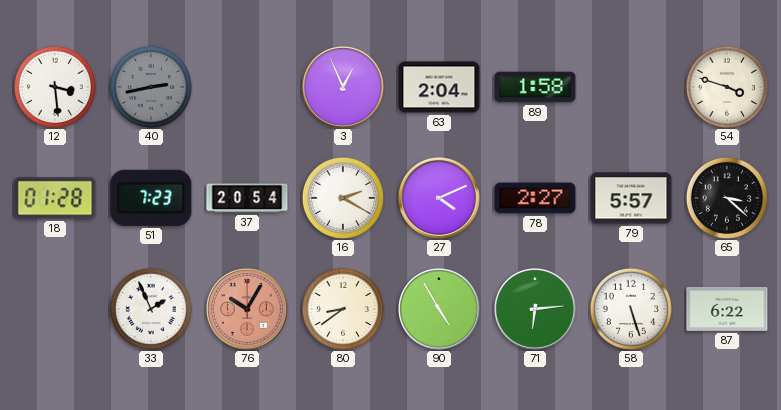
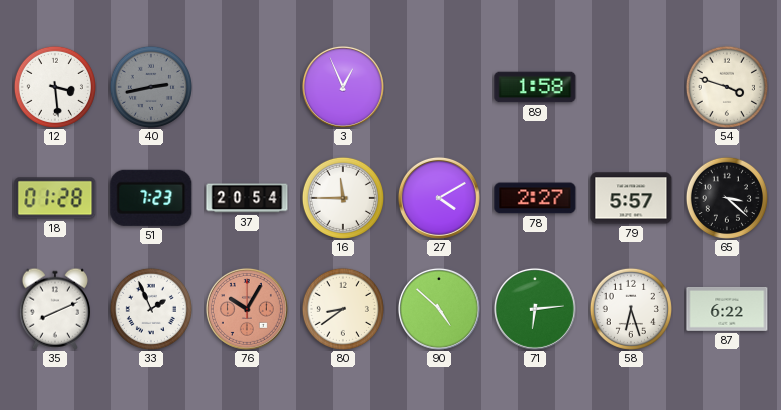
63: 2:04 -> none
16: 2:20 -> 11:45
27: 4:11 -> 4:10
35: none -> 8:11
90: 4:55 -> 4:52
58: 5:27 -> 6:27
